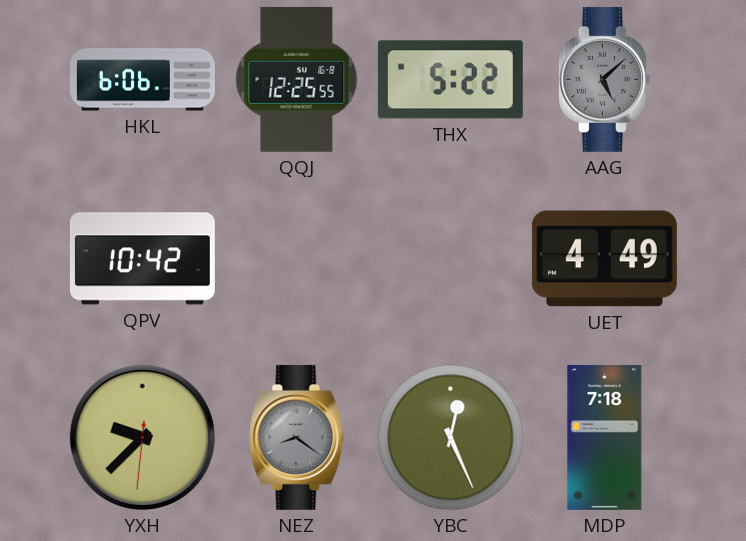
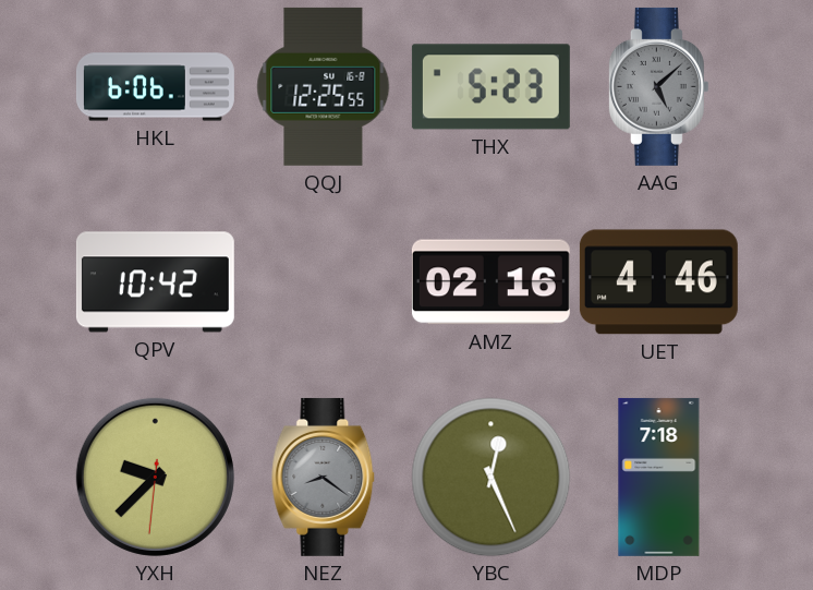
THX: 5:22 -> 5:23
AMZ: none -> 02:16
UET: 4:49 -> 4:46
